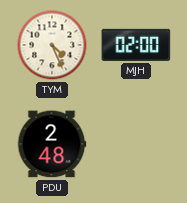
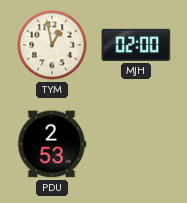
TYM: 4:26 -> 12:58
PDU: 2:48 -> 2:53
